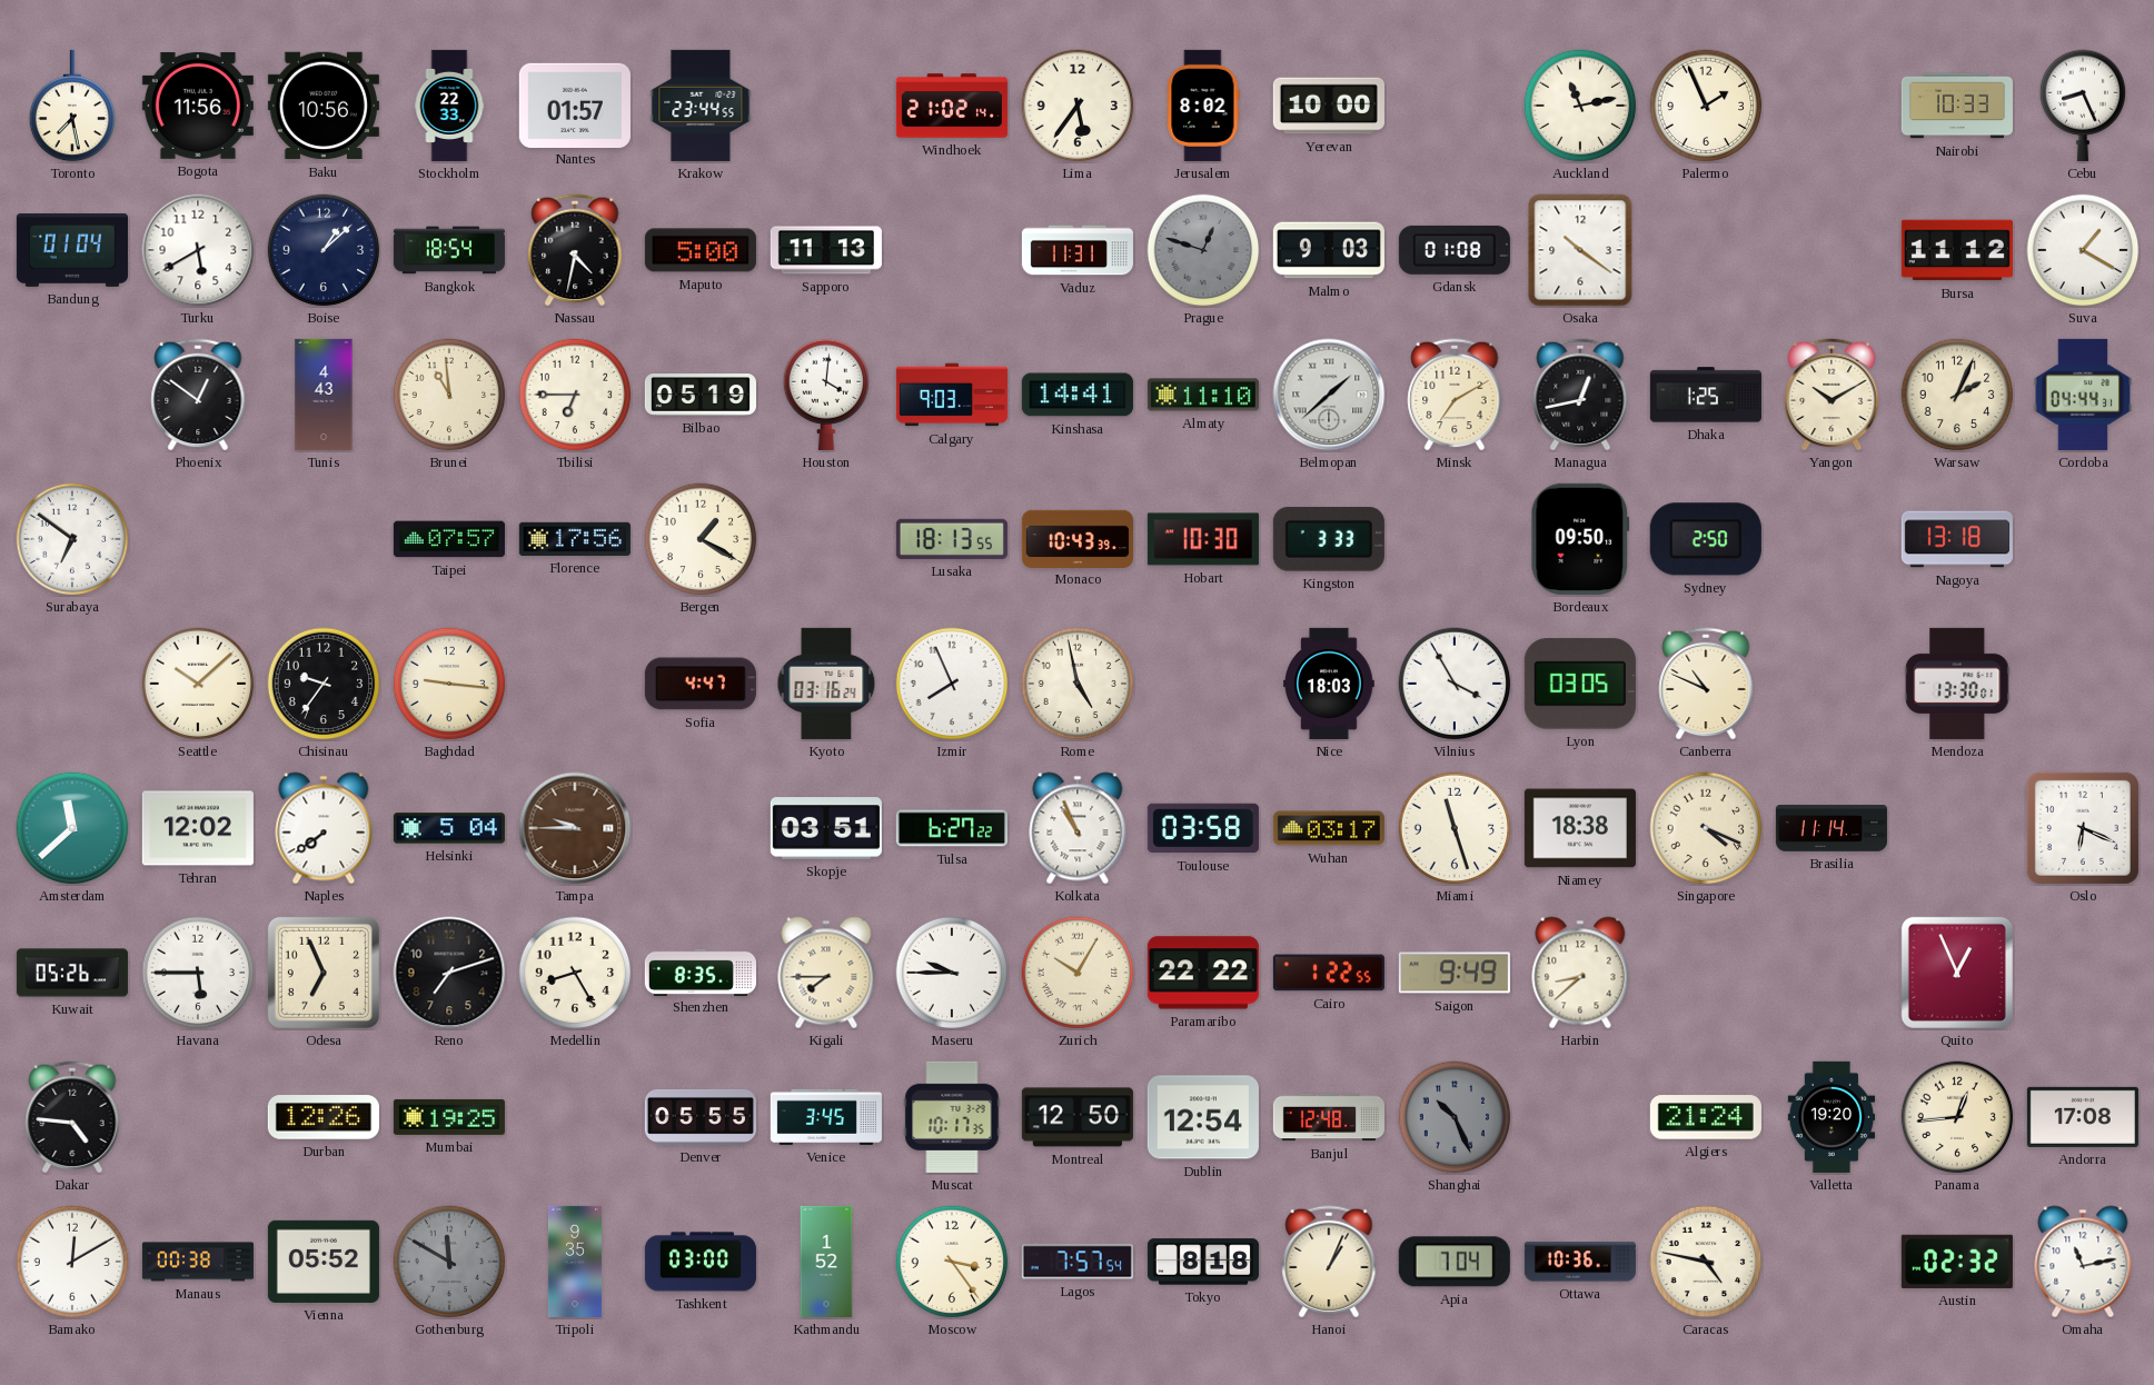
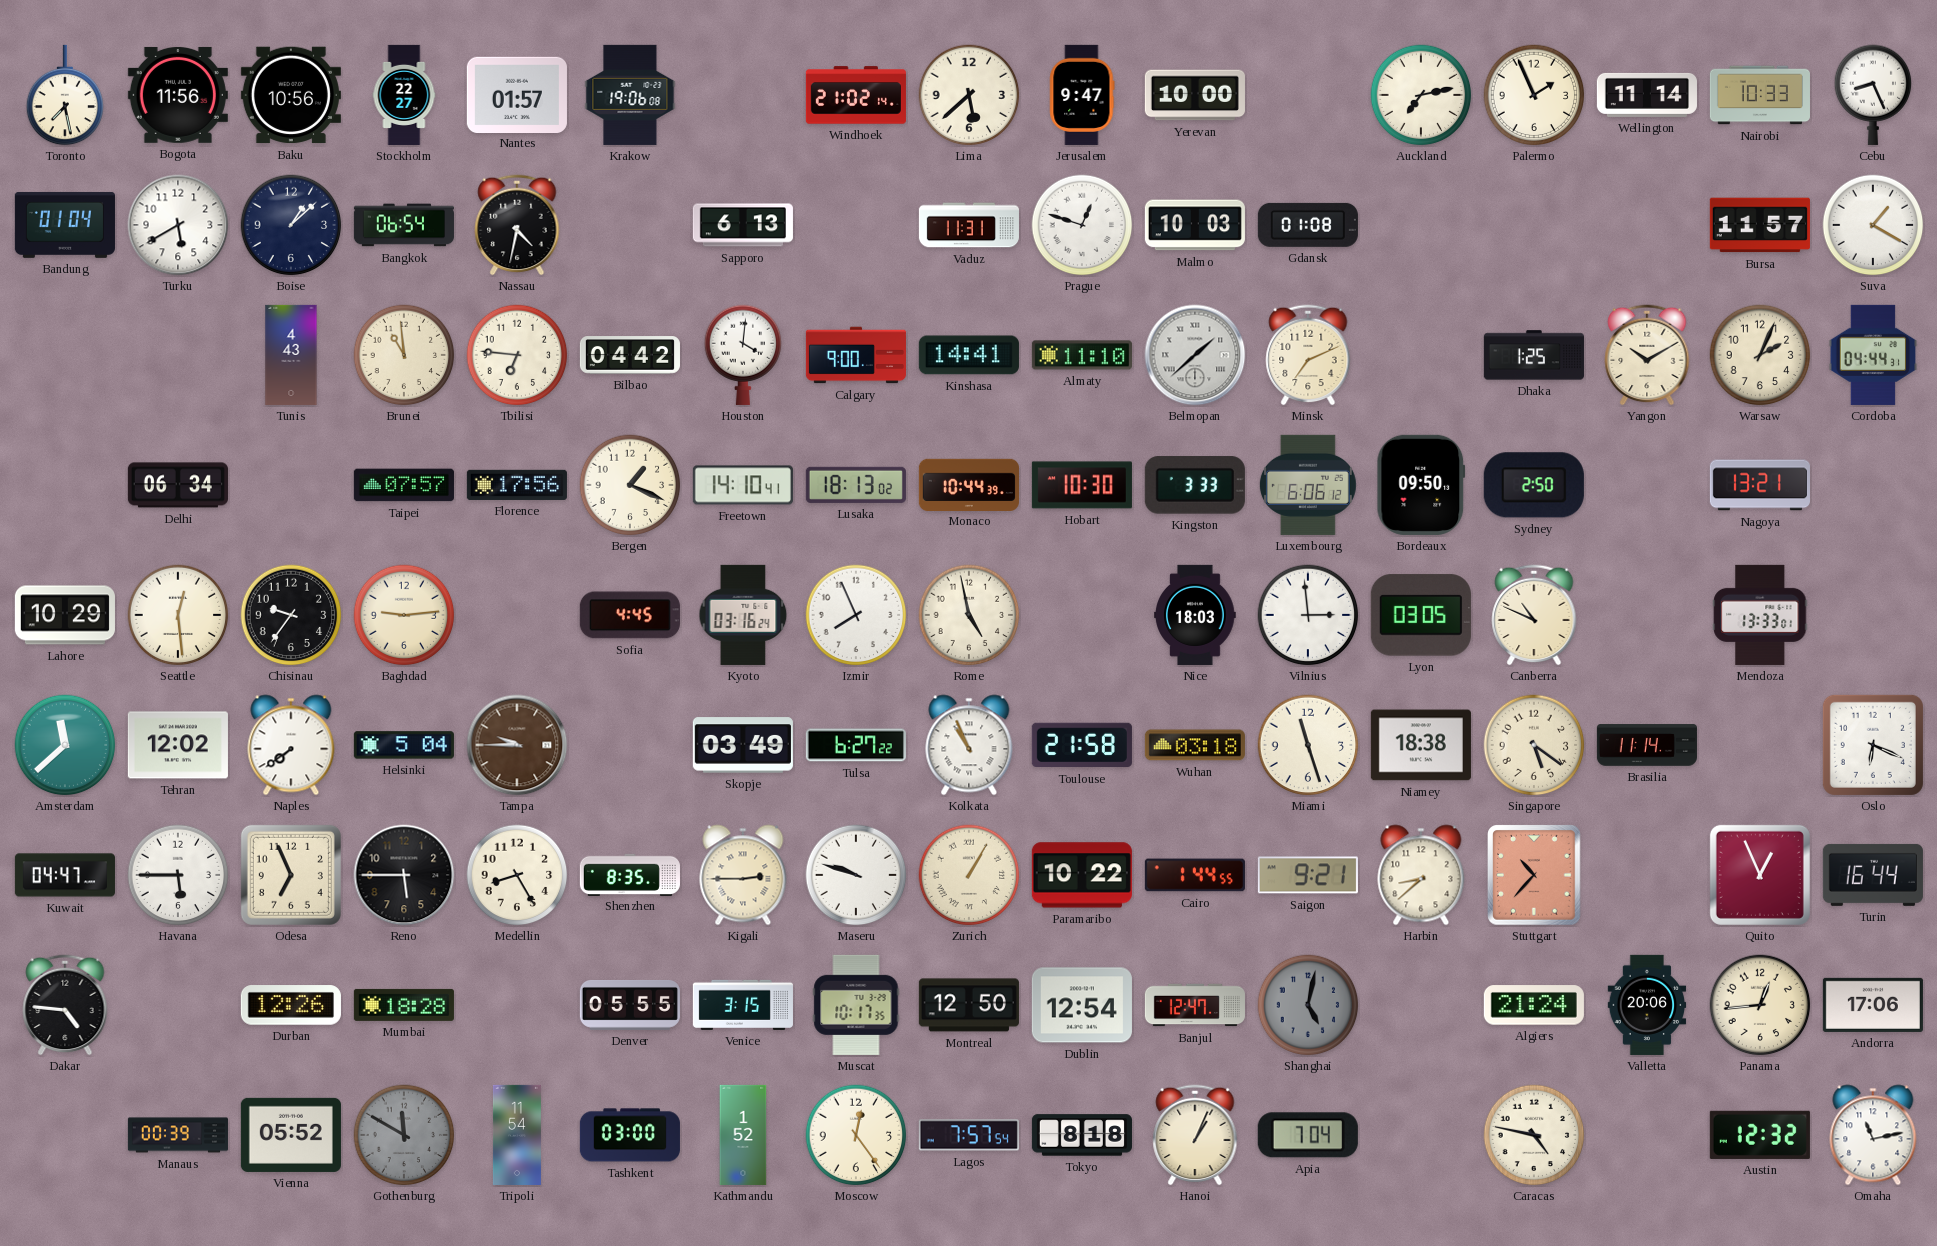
Stockholm: 22:33 -> 22:27
Krakow: 23:44 -> 19:06
Lima: 5:36 -> 5:38
Jerusalem: 8:02 -> 9:47
Auckland: 11:13 -> 7:13
Wellington: none -> 11:14
Bangkok: 18:54 -> 06:54
Maputo: 5:00 -> none
Sapporo: 11:13 -> 6:13
Prague dial: grey -> white
Malmo: 9:03 -> 10:03
Osaka: 10:21 -> none
Bursa: 11:12 -> 11:57
Phoenix: 12:51 -> none
Tbilisi: 6:45 -> 6:46
Bilbao: 05:19 -> 04:42
Calgary: 9:03 -> 9:00
Minsk: 7:10 -> 7:11
Managua: 12:43 -> none
Surabaya: 6:51 -> none
Delhi: none -> 06:34
Bergen: 1:20 -> 1:19
Freetown: none -> 14:10
Lusaka: 18:13:55 -> 18:13:02
Monaco: 10:43 -> 10:44
Luxembourg: none -> 6:06
Nagoya: 13:18 -> 13:21
Lahore: none -> 10:29
Seattle: 10:08 -> 12:29
Baghdad: 9:16 -> 9:14
Sofia: 4:47 -> 4:45
Vilnius: 3:55 -> 2:59
Mendoza: 13:30 -> 13:33
Skopje: 03:51 -> 03:49
Toulouse: 03:58 -> 21:58
Wuhan: 03:17 -> 03:18
Singapore: 4:19 -> 5:21
Kuwait: 05:26 -> 04:47
Reno: 7:12 -> 5:45
Kigali: 7:45 -> 2:45
Maseru: 9:45 -> 9:48
Zurich: 10:05 -> 1:05
Paramaribo: 22:22 -> 10:22
Cairo: 1:22 -> 1:44
Saigon: 9:49 -> 9:21
Stuttgart: none -> 10:37
Turin: none -> 16:44
Mumbai: 19:25 -> 18:28
Venice: 3:45 -> 3:15
Banjul: 12:48 -> 12:47
Shanghai: 10:26 -> 5:02
Valletta: 19:20 -> 20:06
Andorra: 17:08 -> 17:06
Bamako: 12:10 -> none
Manaus: 00:38 -> 00:39
Tripoli: 9:35 -> 11:54
Moscow: 3:24 -> 12:24
Ottawa: 10:36 -> none
Austin: 02:32 -> 12:32
